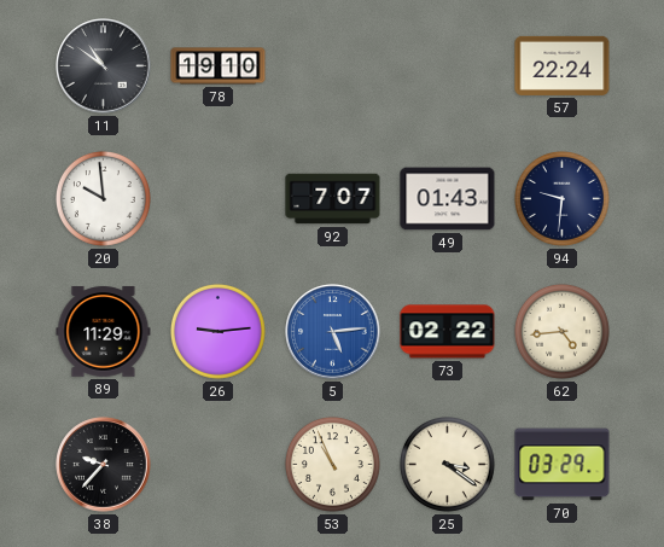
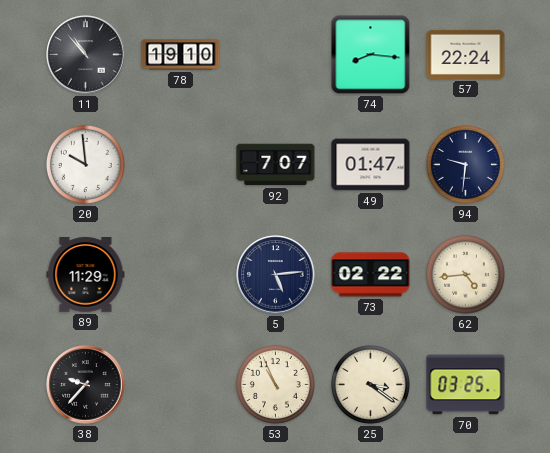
11: 10:51 -> 10:53
74: none -> 8:16
49: 01:43 -> 01:47
26: 9:14 -> none
5 dial: blue -> navy
70: 03:29 -> 03:25
